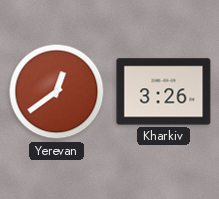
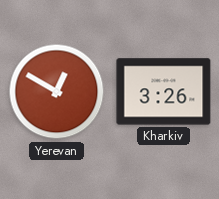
Yerevan: 12:39 -> 12:50
